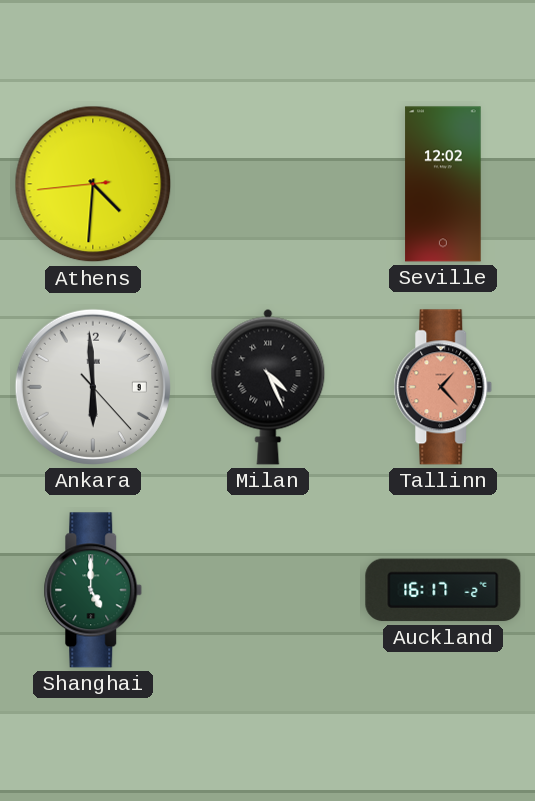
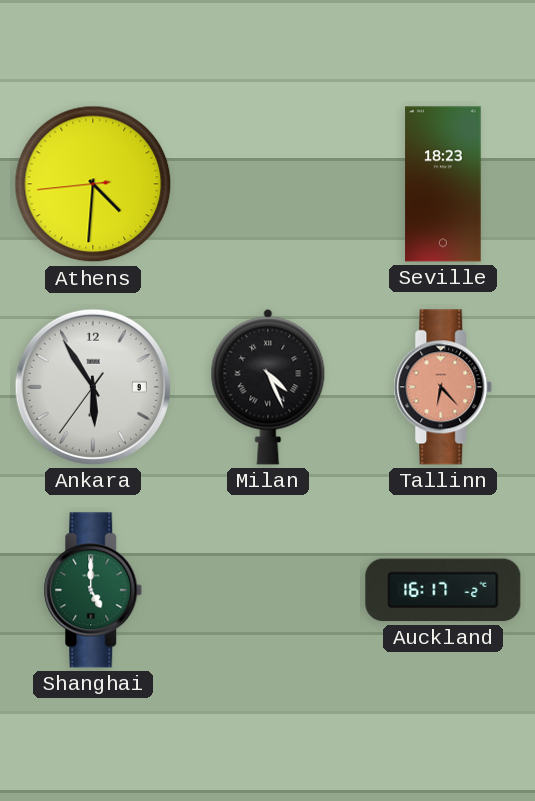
Seville: 12:02 -> 18:23
Ankara: 5:59 -> 5:54
Tallinn: 1:23 -> 6:23
